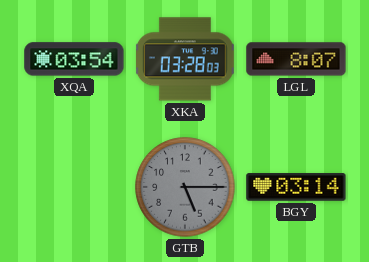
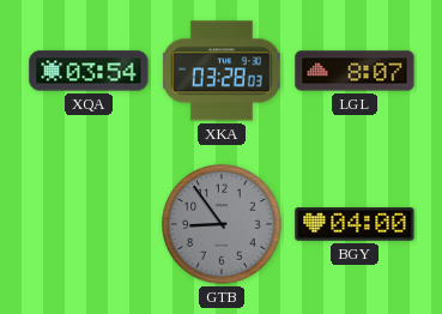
GTB: 5:15 -> 8:54
BGY: 03:14 -> 04:00
